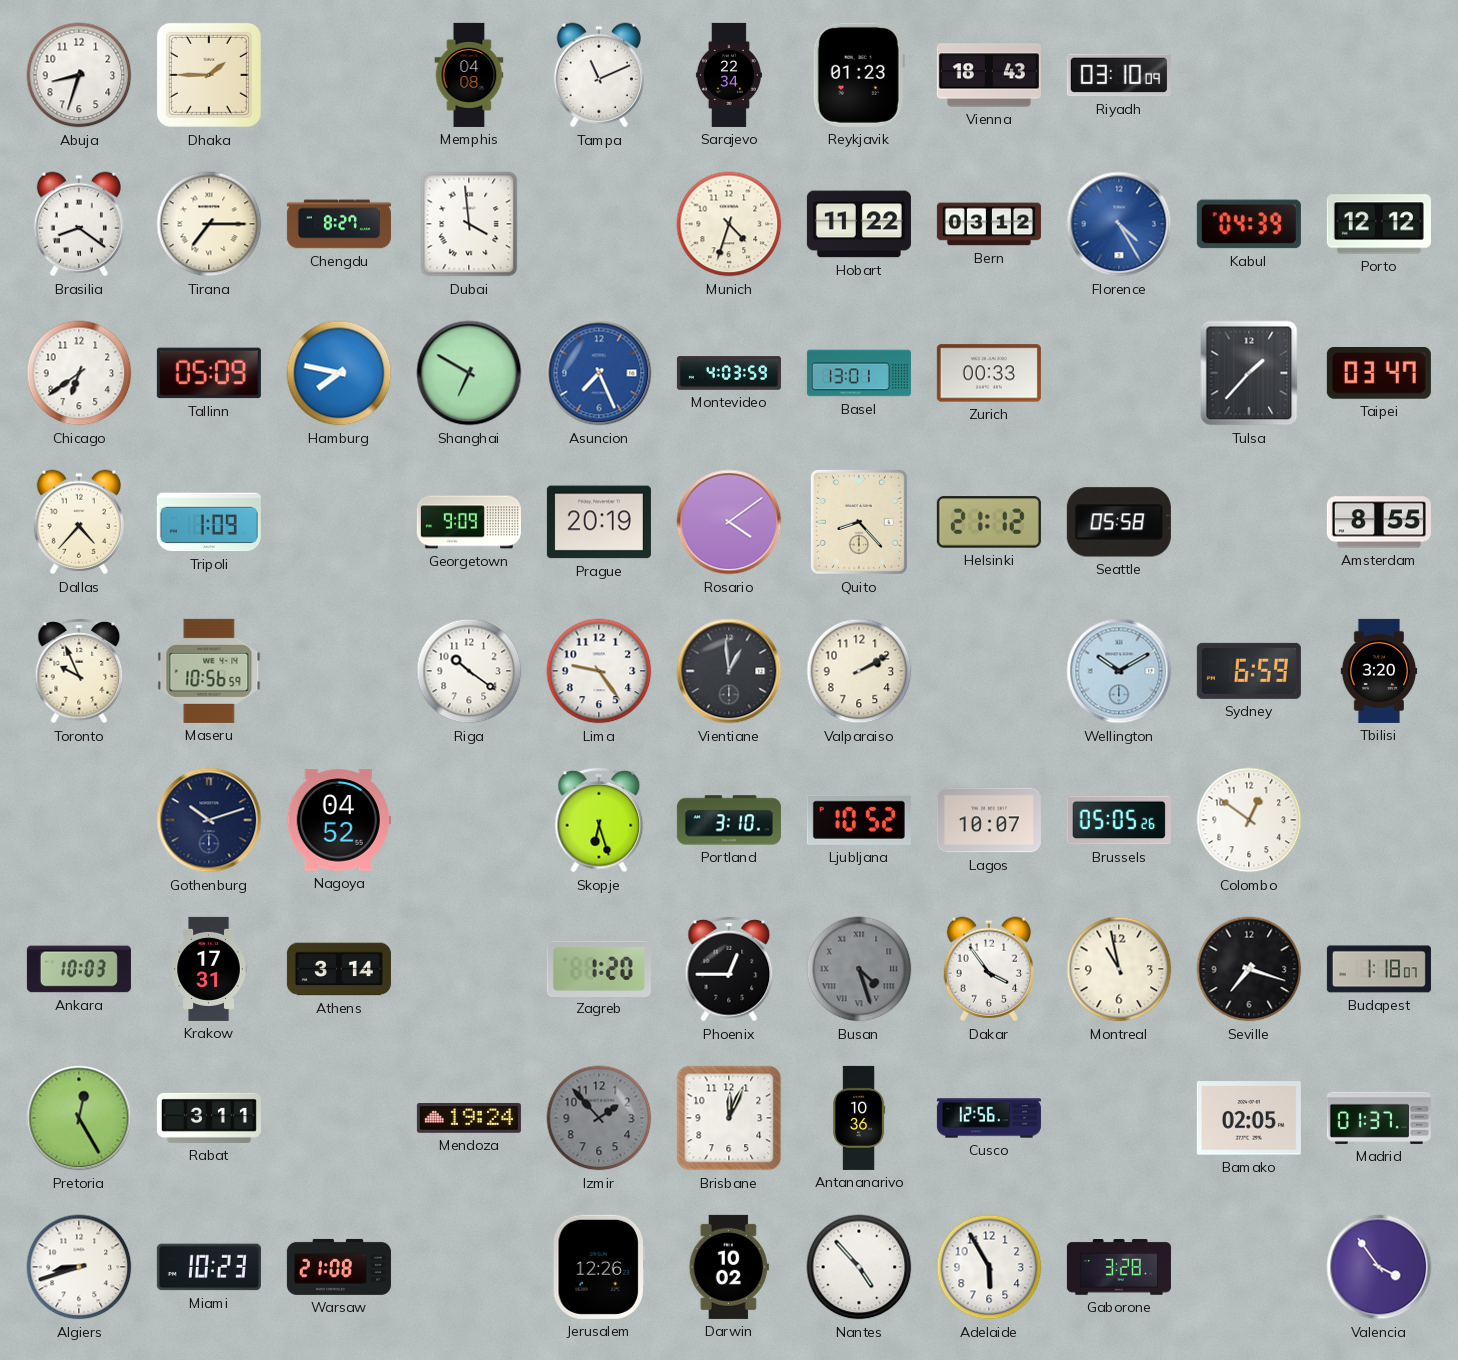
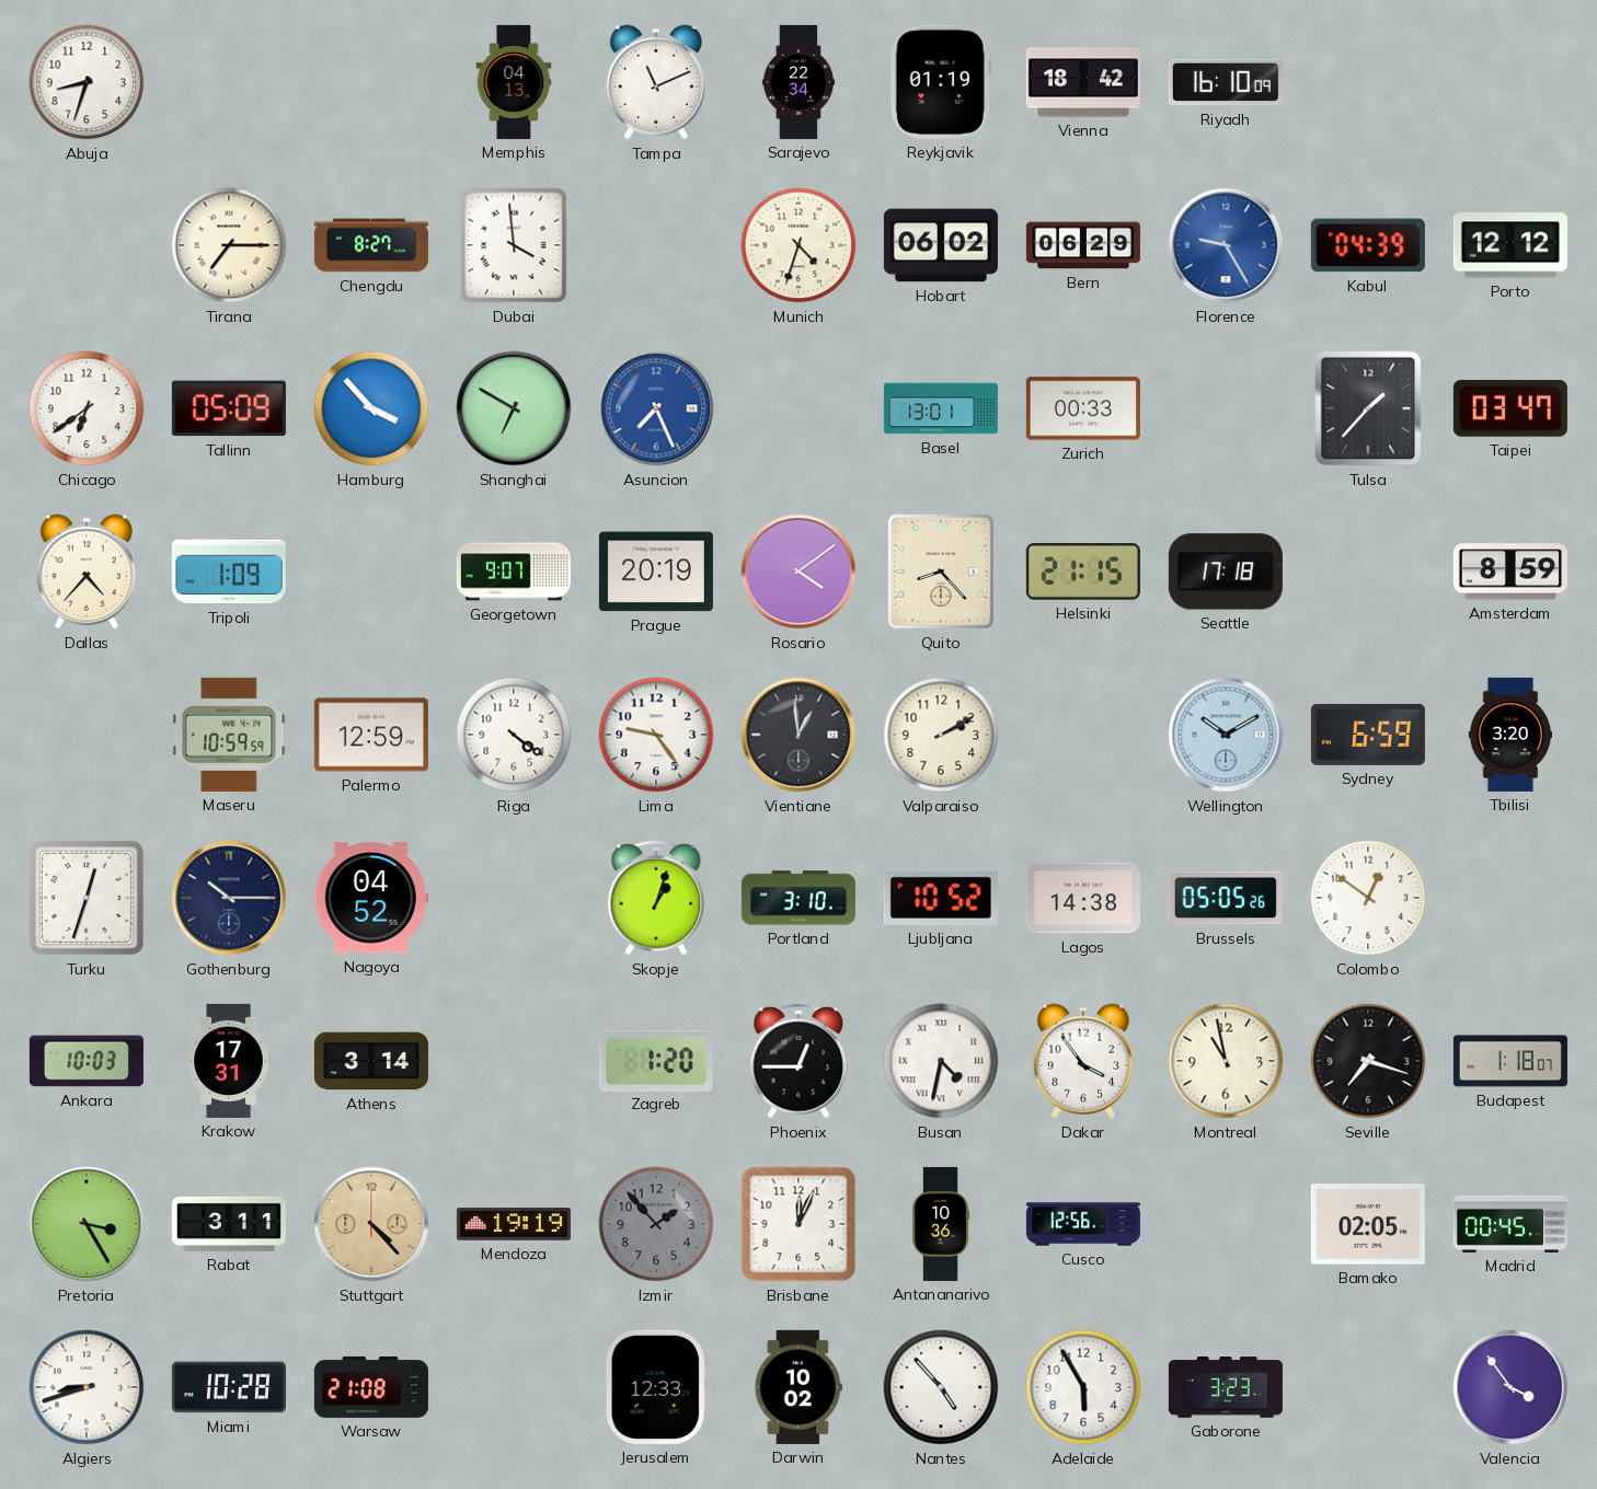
Dhaka: 1:45 -> none
Memphis: 04:08 -> 04:13
Reykjavik: 01:23 -> 01:19
Vienna: 18:43 -> 18:42
Riyadh: 03:10 -> 16:10
Brasilia: 8:21 -> none
Hobart: 11:22 -> 06:02
Bern: 03:12 -> 06:29
Florence: 4:25 -> 9:25
Hamburg: 7:47 -> 3:53
Montevideo: 4:03 -> none
Georgetown: 9:09 -> 9:07
Helsinki: 21:12 -> 21:15
Seattle: 05:58 -> 17:18
Amsterdam: 8:55 -> 8:59
Toronto: 9:56 -> none
Maseru: 10:56 -> 10:59
Palermo: none -> 12:59
Riga: 10:21 -> 4:21
Turku: none -> 12:33
Gothenburg: 10:12 -> 10:15
Skopje: 6:27 -> 1:03
Lagos: 10:07 -> 14:38
Busan: 4:27 -> 4:32
Busan dial: grey -> white
Pretoria: 12:25 -> 3:25
Stuttgart: none -> 4:23
Mendoza: 19:24 -> 19:19
Madrid: 01:37 -> 00:45
Miami: 10:23 -> 10:28
Jerusalem: 12:26 -> 12:33
Gaborone: 3:28 -> 3:23
